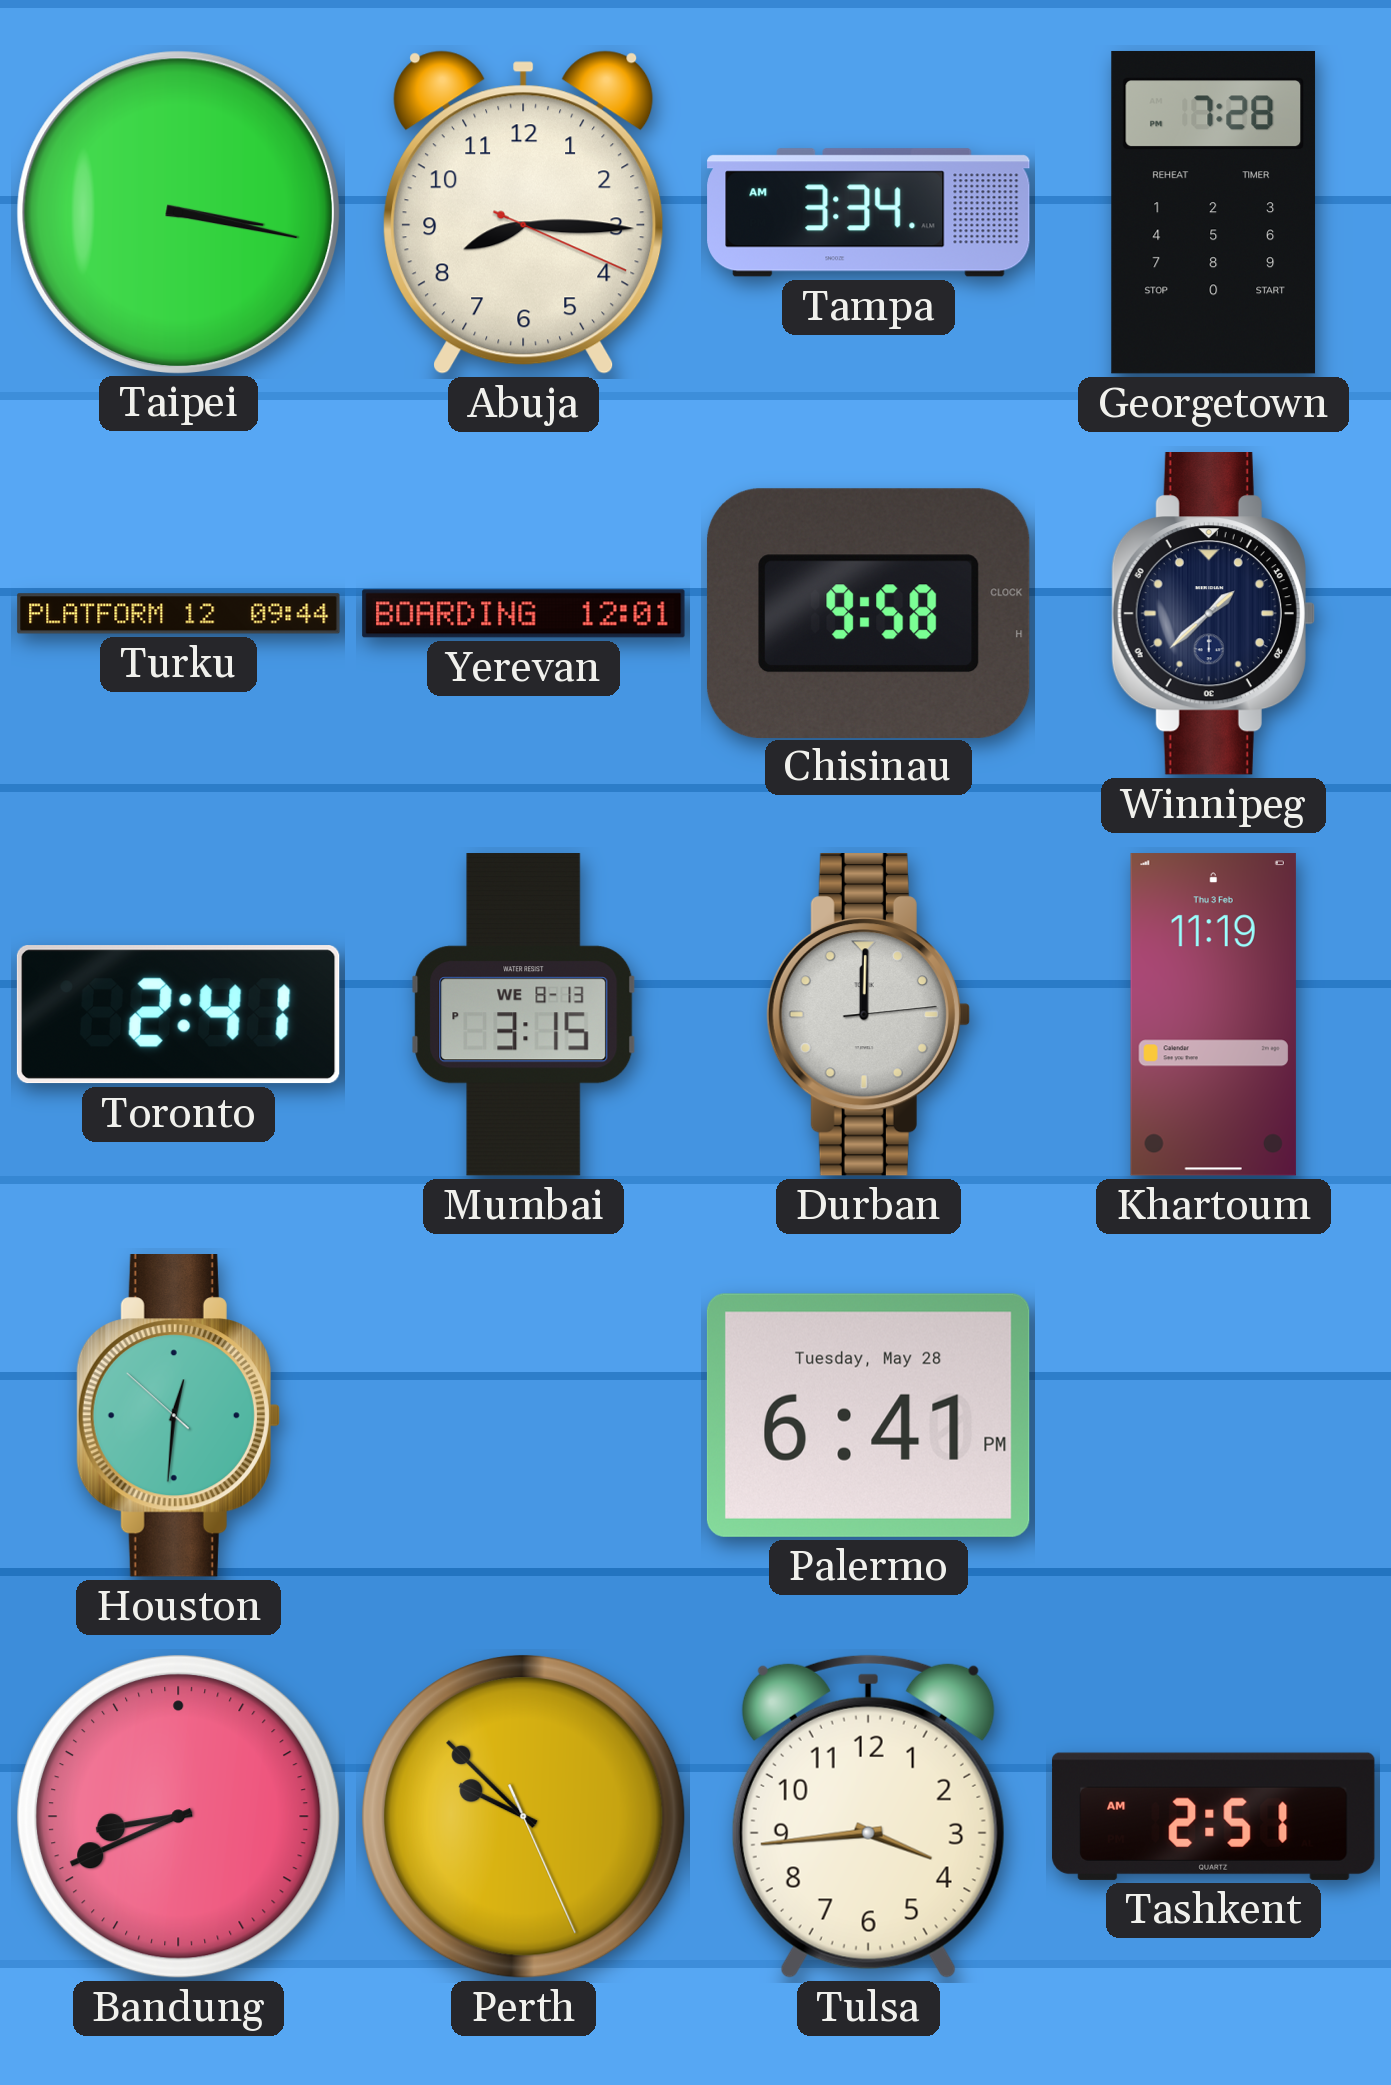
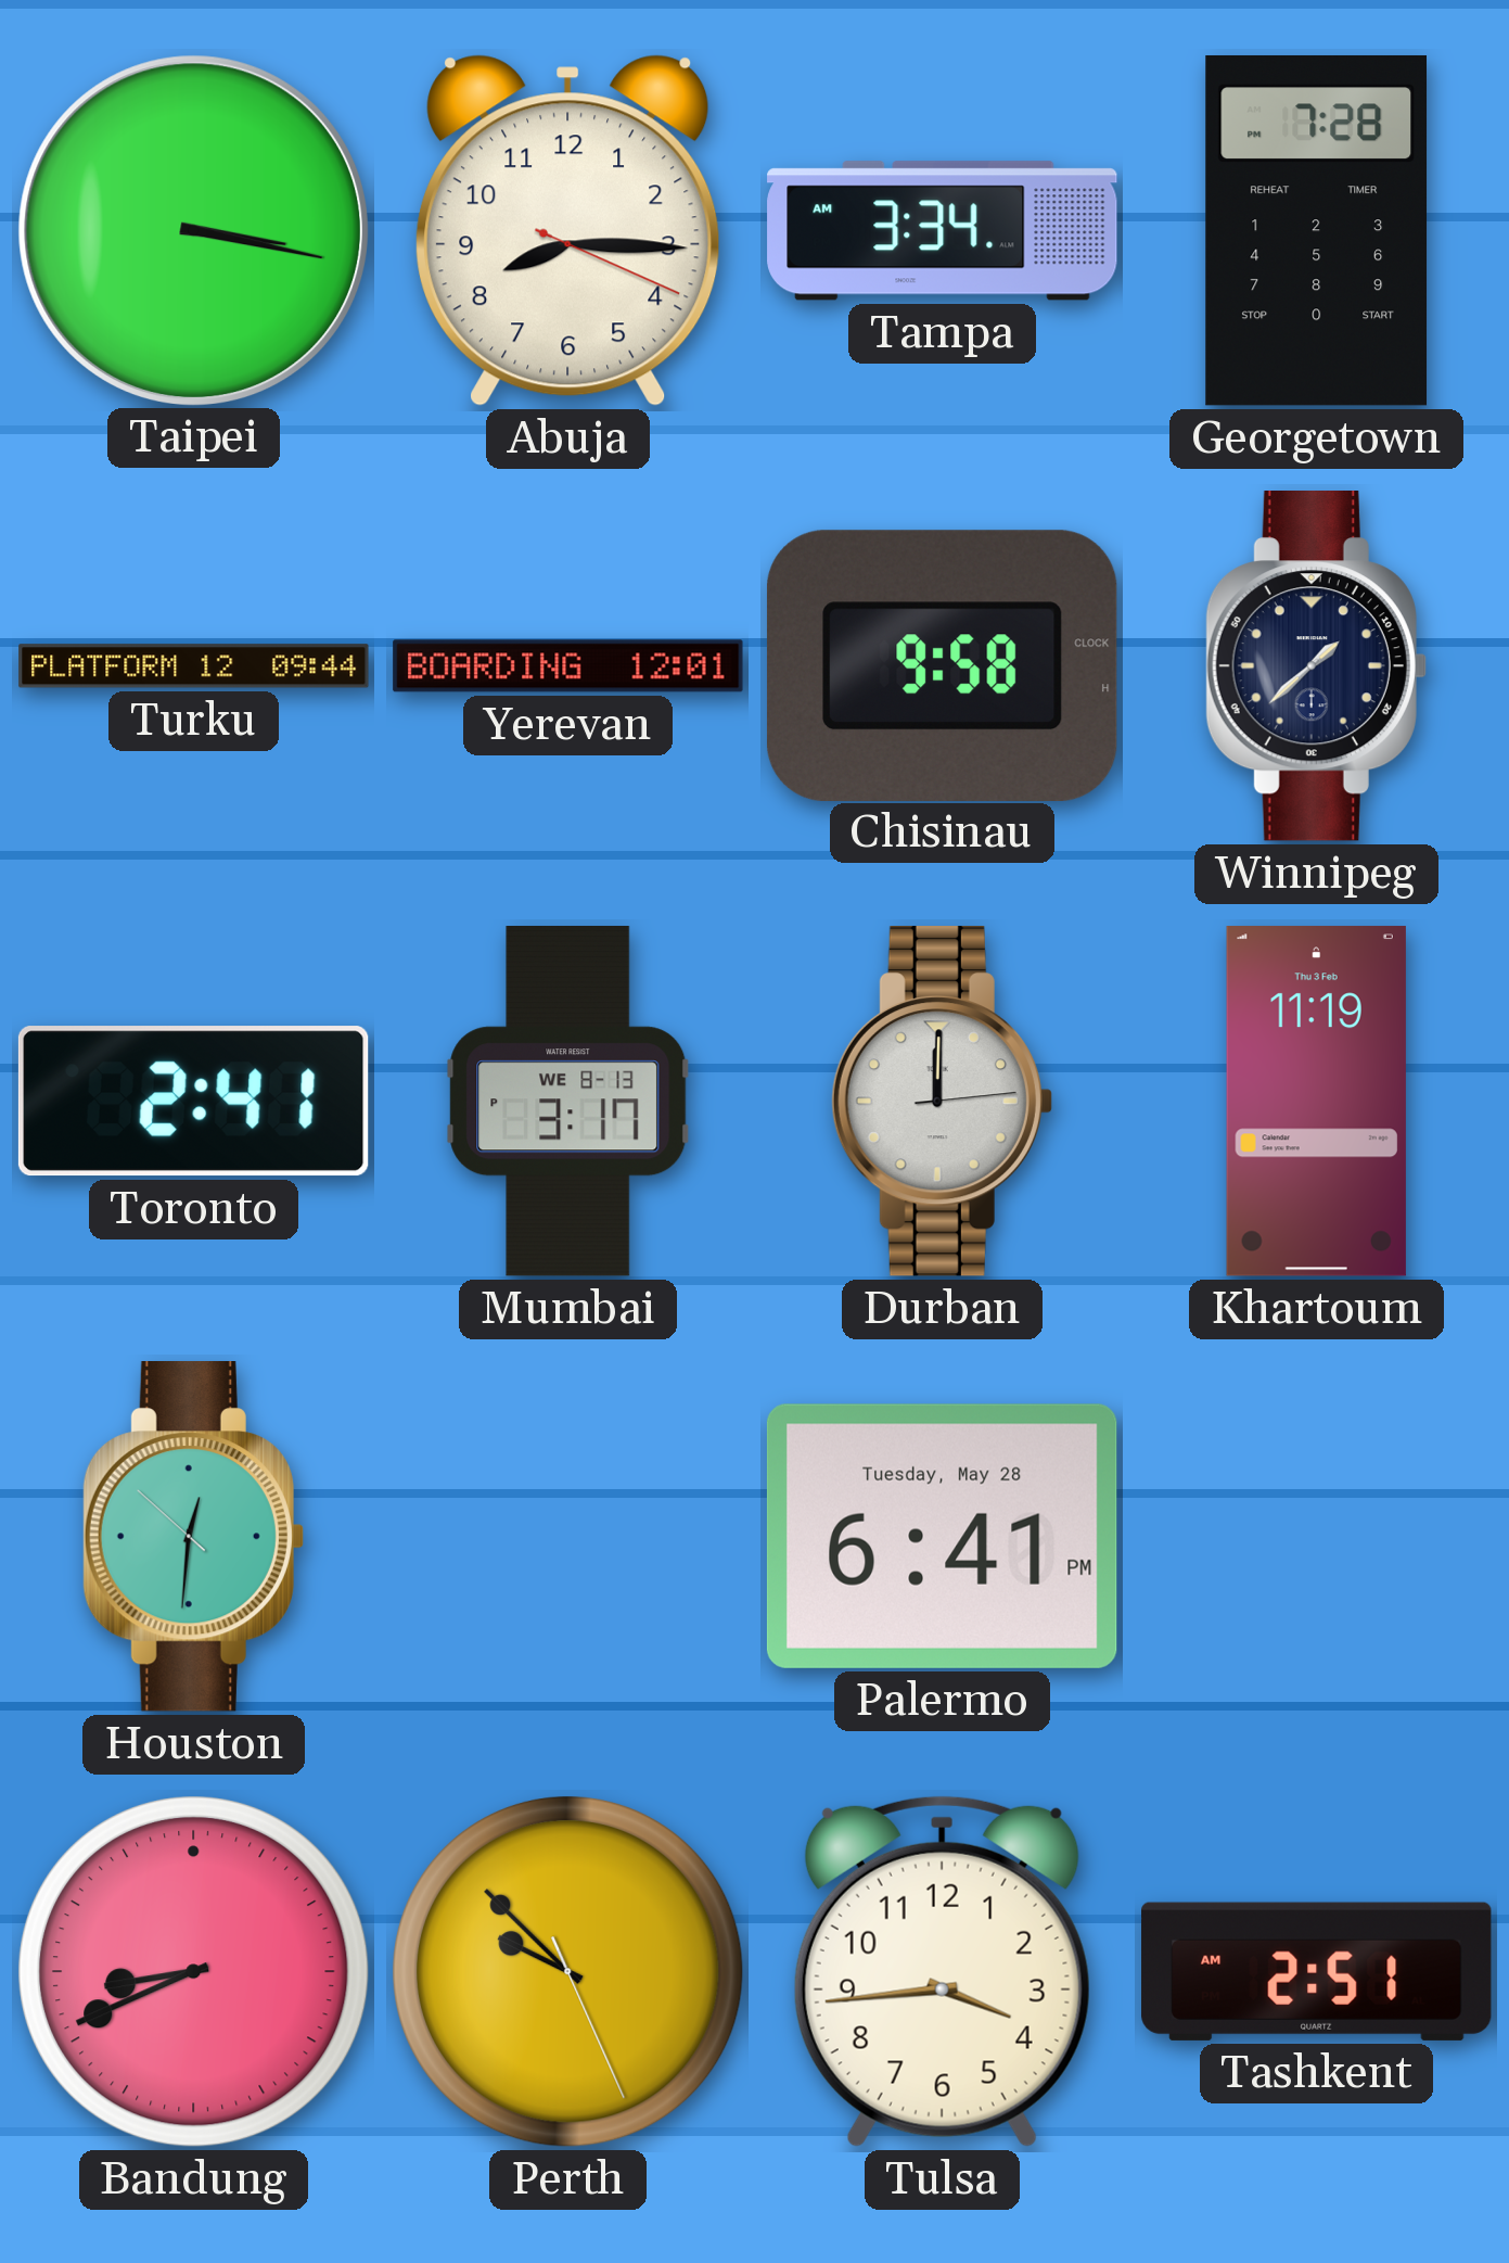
Mumbai: 3:15 -> 3:17
